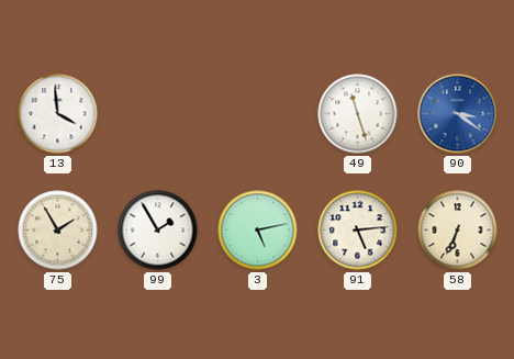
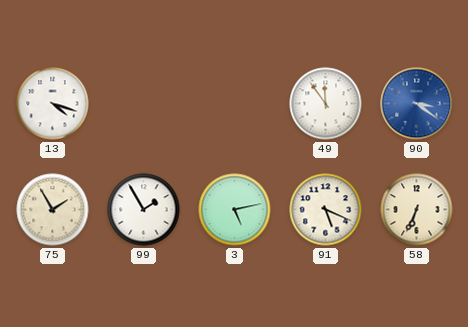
13: 3:59 -> 4:18
49: 11:27 -> 11:54
91: 5:14 -> 5:19
